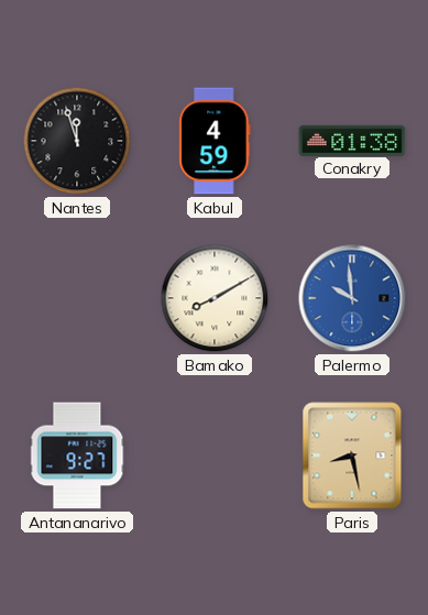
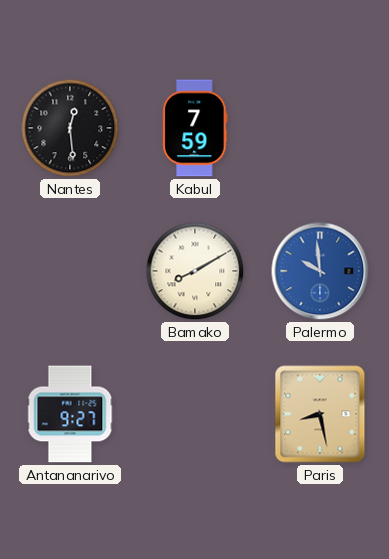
Nantes: 11:57 -> 12:29
Kabul: 4:59 -> 7:59
Conakry: 01:38 -> none
